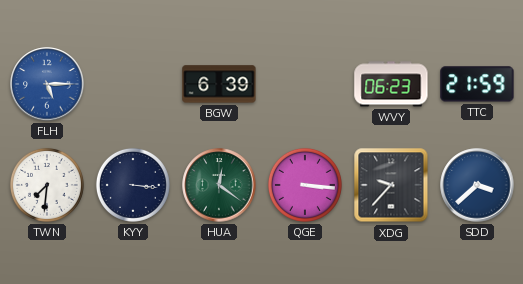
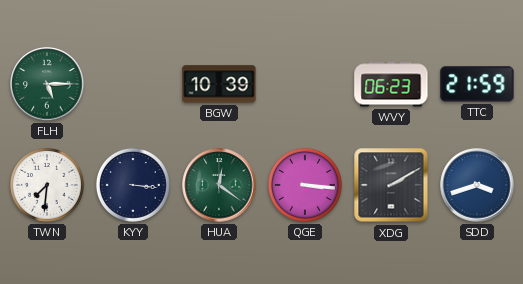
FLH dial: blue -> green
BGW: 6:39 -> 10:39
XDG: 9:37 -> 2:10
SDD: 3:38 -> 3:42
